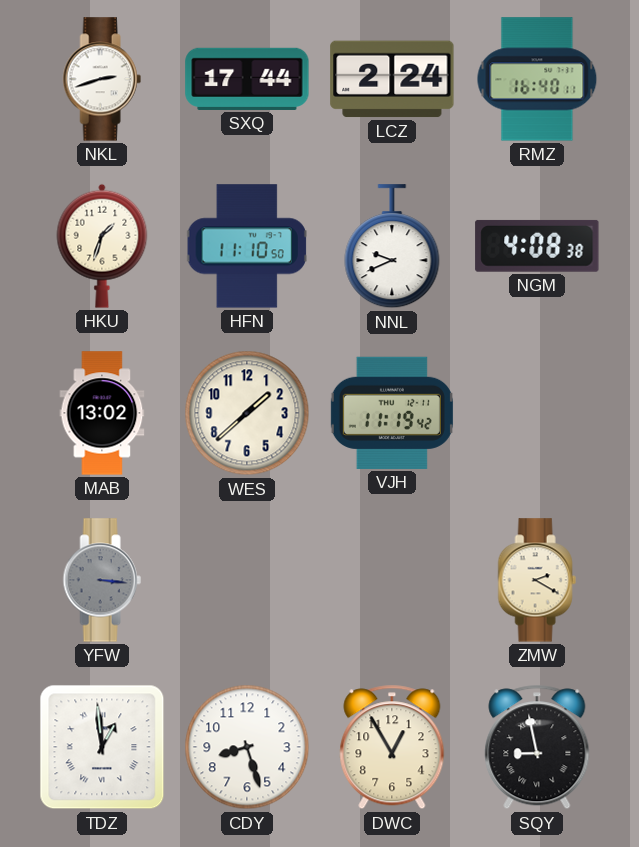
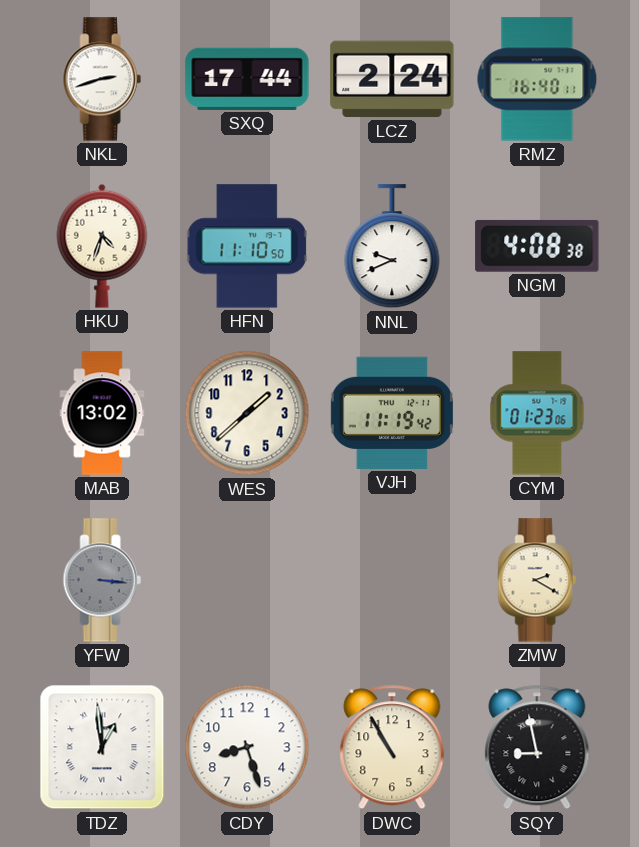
HKU: 1:33 -> 4:33
CYM: none -> 01:23
DWC: 12:55 -> 10:55
